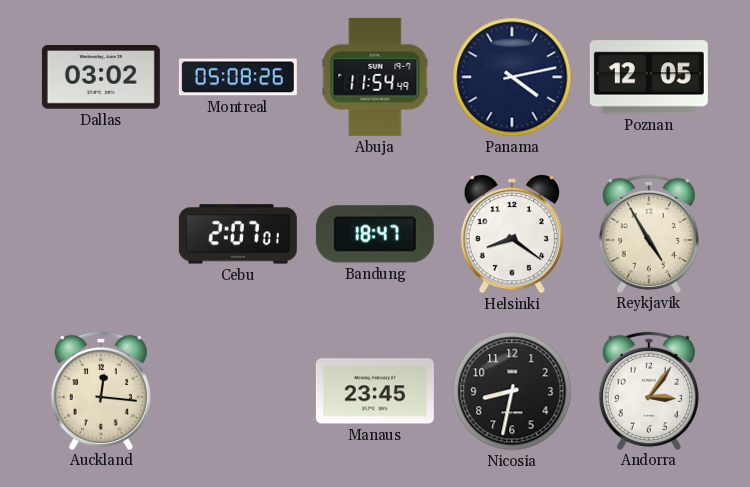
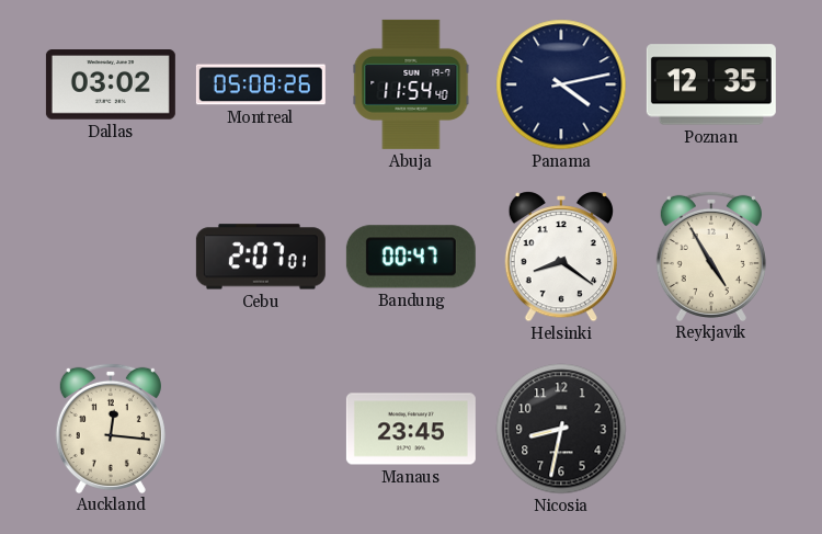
Abuja: 11:54:49 -> 11:54:40
Poznan: 12:05 -> 12:35
Bandung: 18:47 -> 00:47
Andorra: 3:06 -> none
